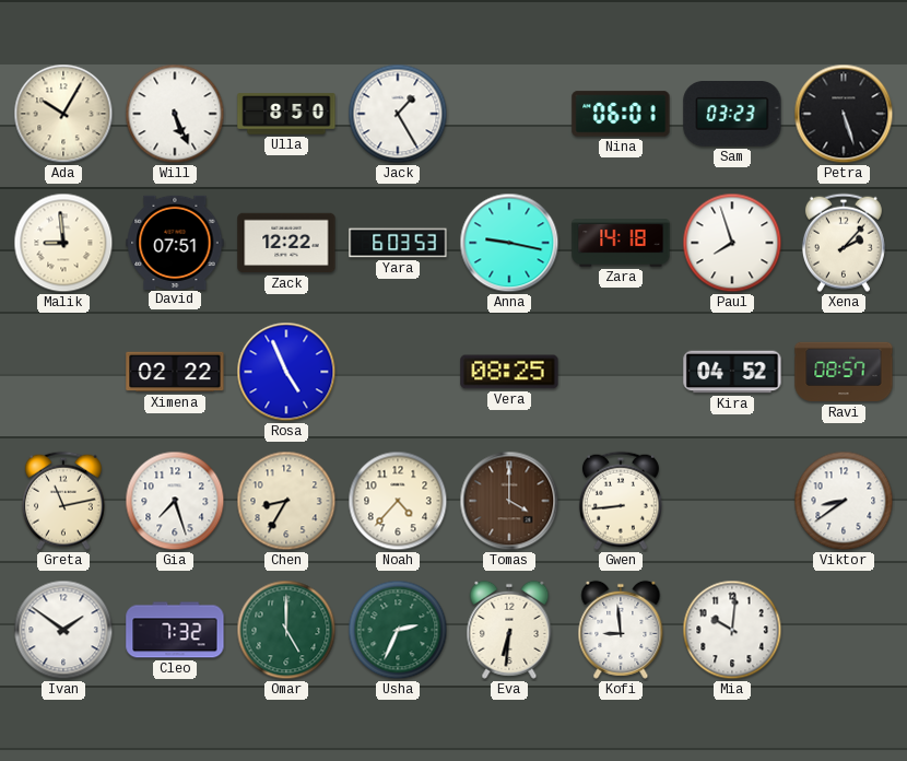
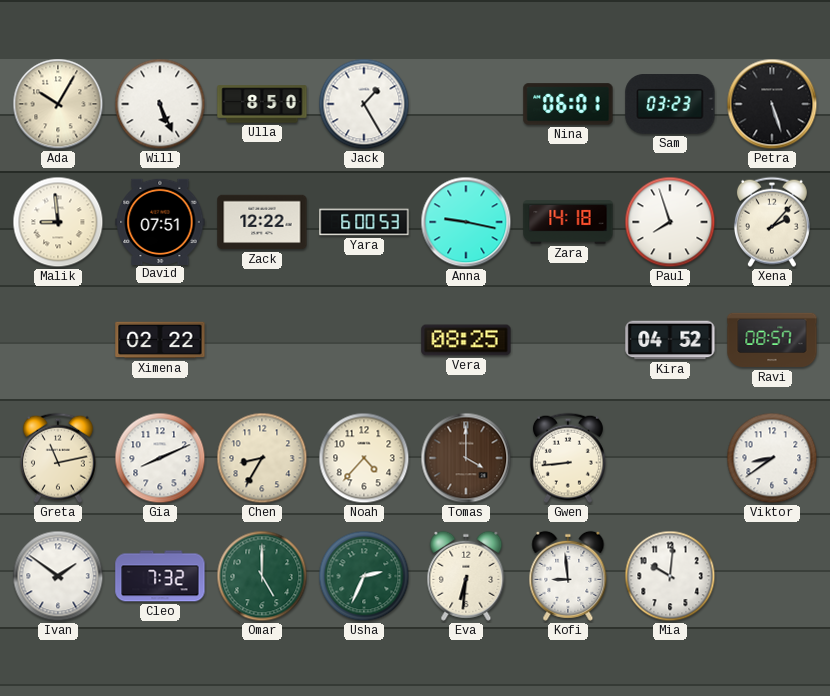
Yara: 6:03 -> 6:00
Rosa: 4:56 -> none
Gia: 7:27 -> 8:11
